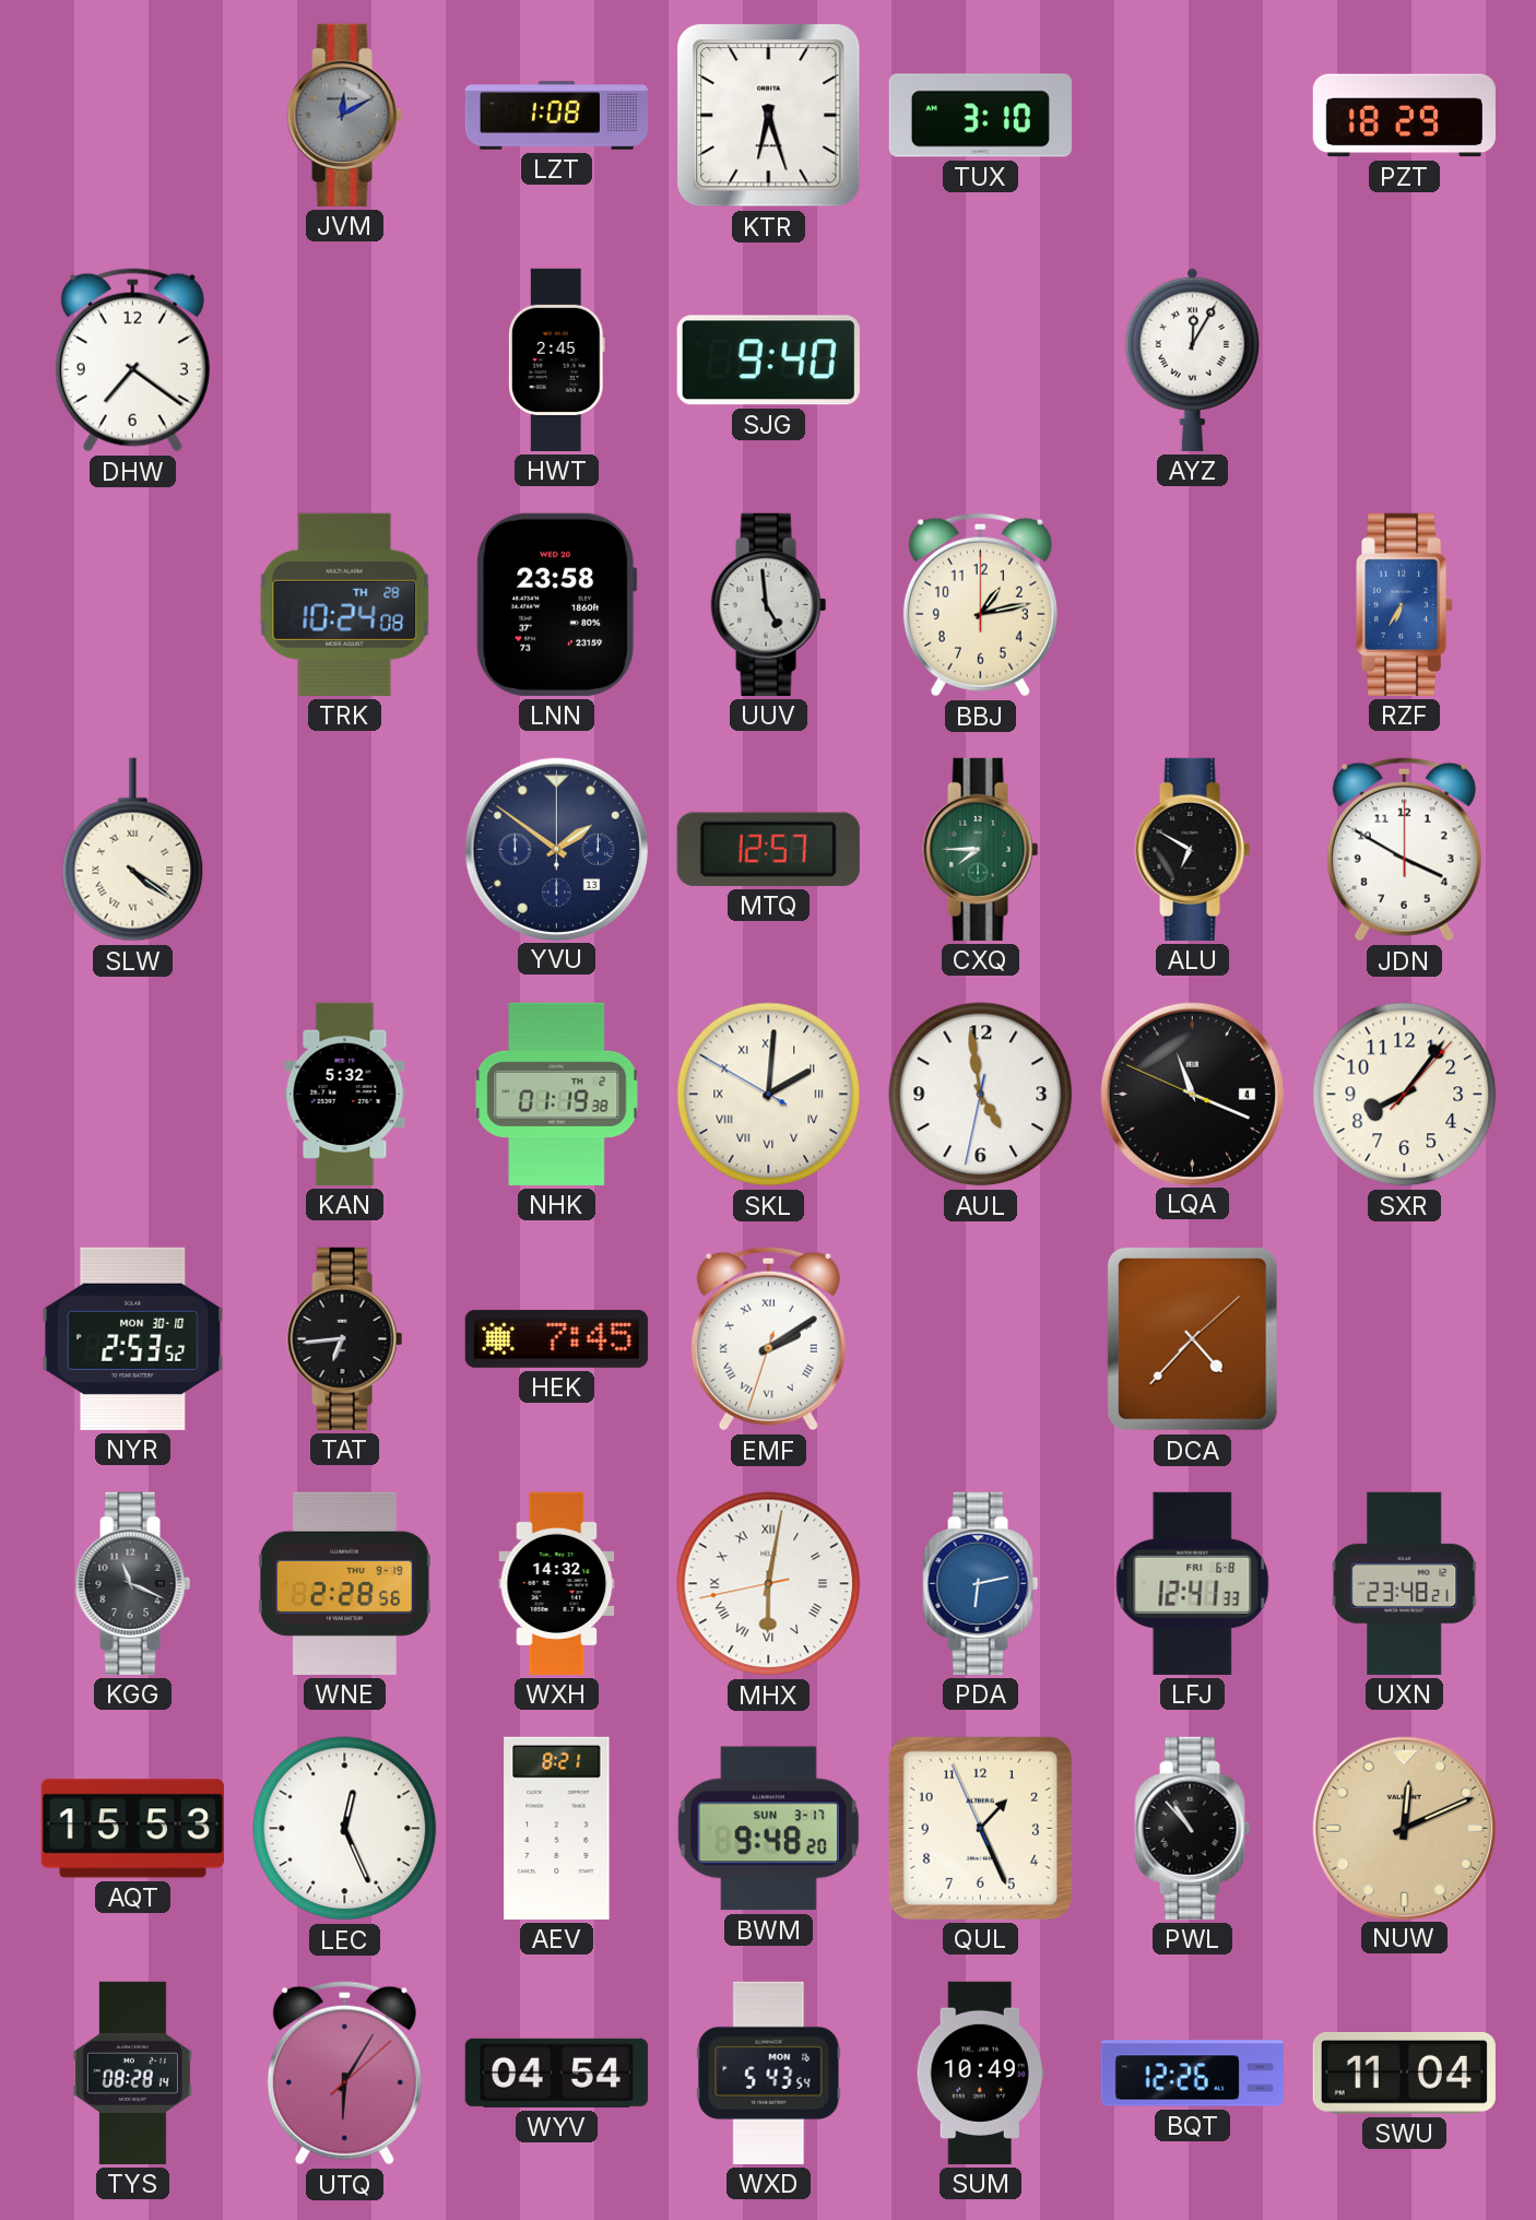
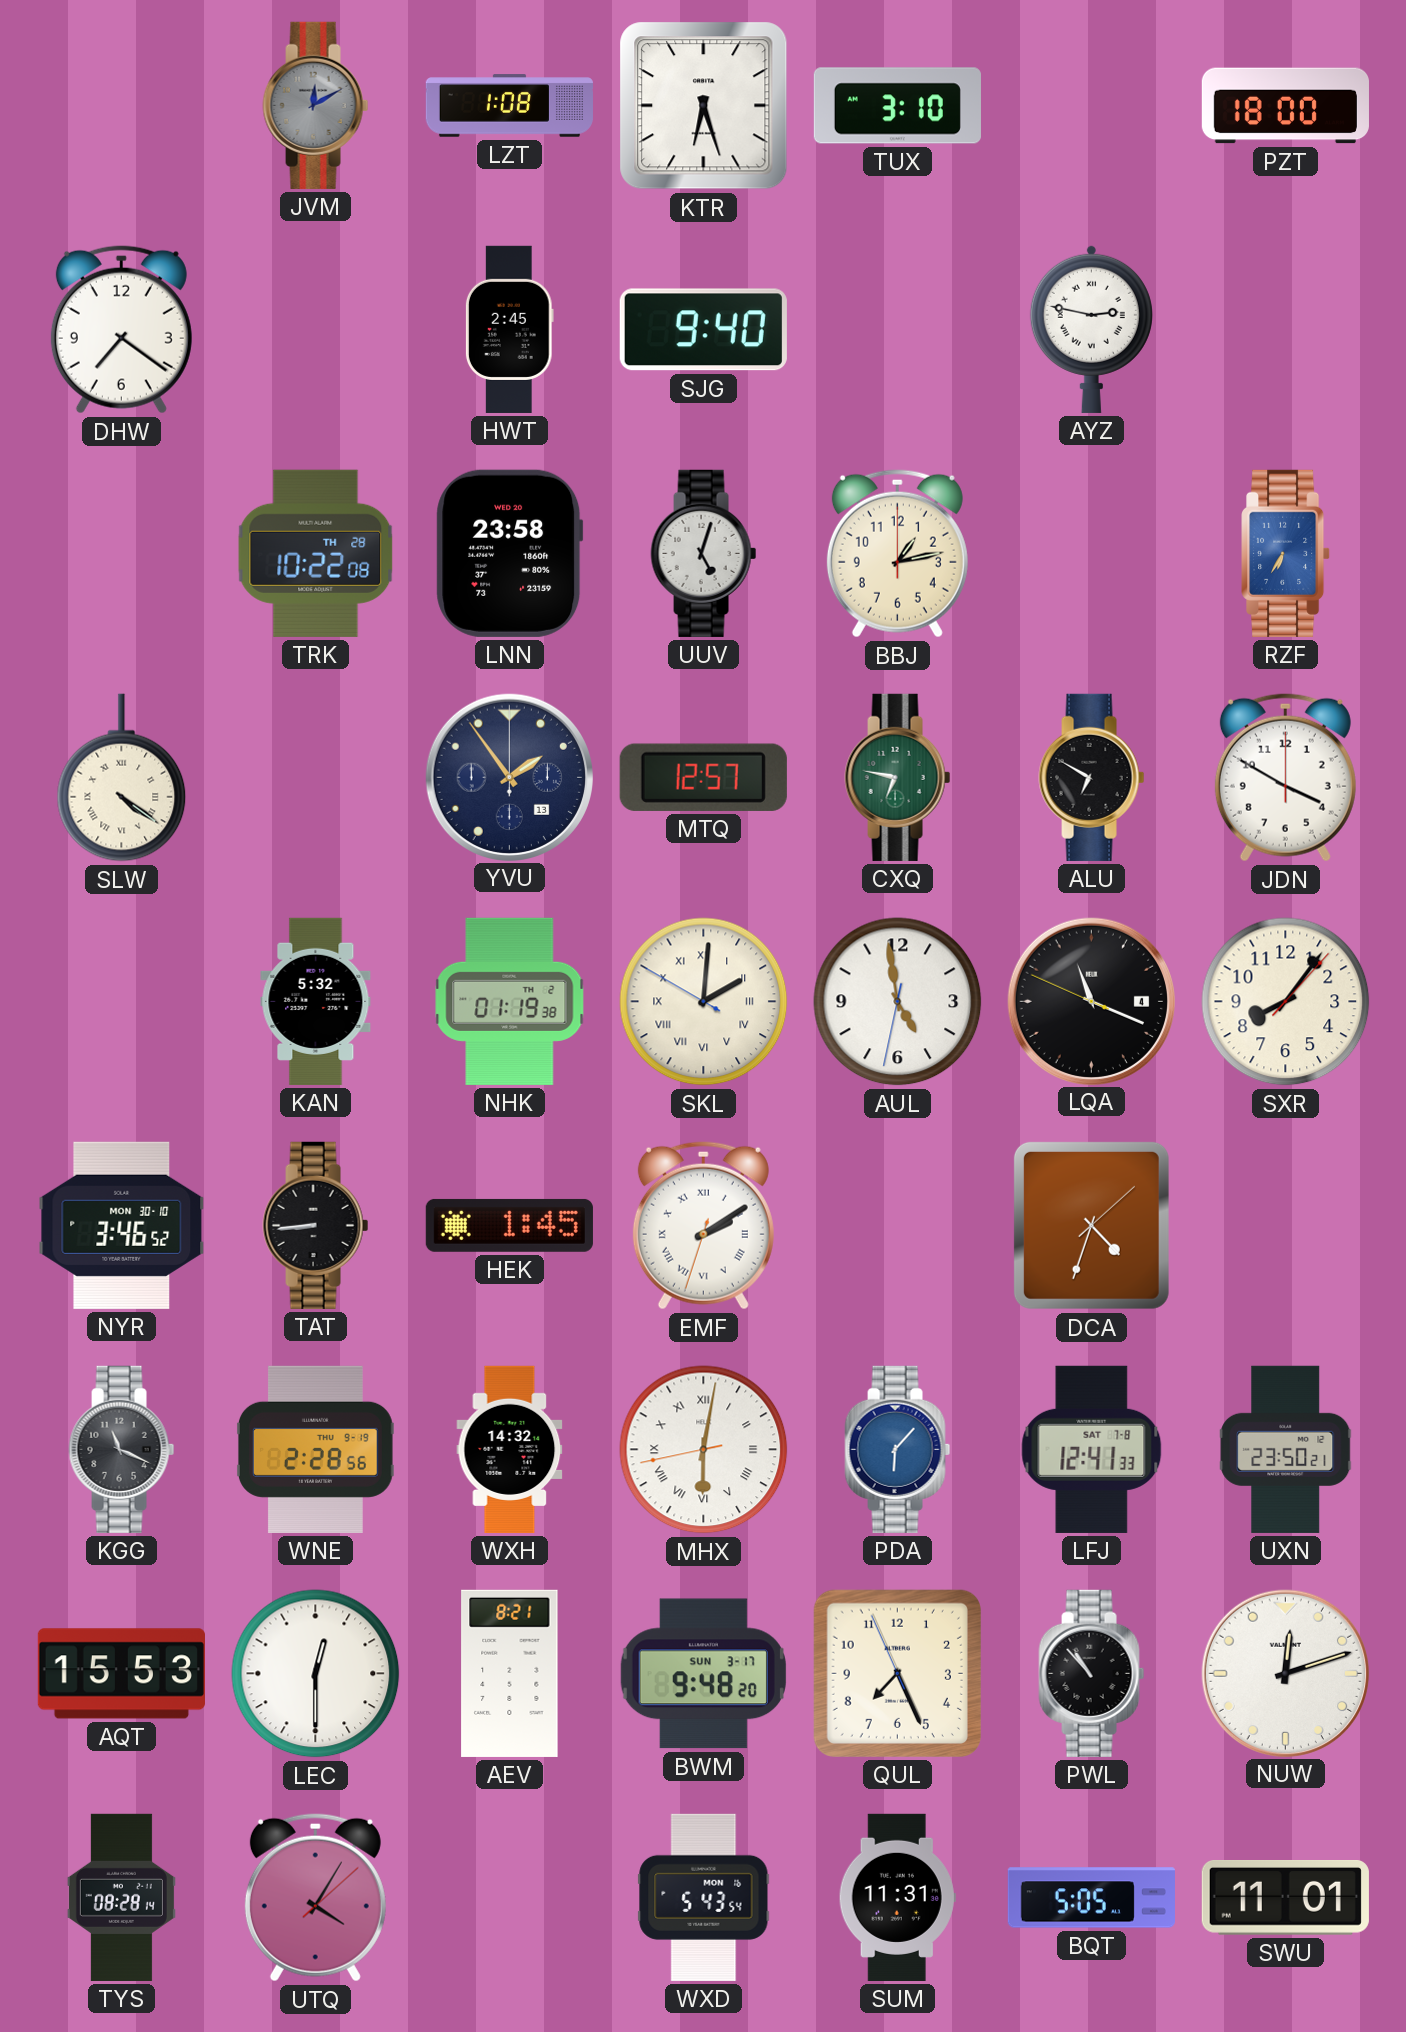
PZT: 18:29 -> 18:00
AYZ: 12:05 -> 2:47
TRK: 10:24 -> 10:22
UUV: 4:59 -> 5:03
YVU: 1:51 -> 1:54
CXQ: 7:45 -> 6:47
NYR: 2:53 -> 3:46
TAT: 6:44 -> 8:44
HEK: 7:45 -> 1:45
DCA: 4:37 -> 4:33
PDA: 6:13 -> 6:07
LFJ date: FRI 6-8 -> SAT 7-8
UXN: 23:48 -> 23:50
LEC: 12:26 -> 12:30
QUL: 1:25 -> 7:25
NUW: 12:11 -> 12:12
NUW dial: champagne -> white
UTQ: 6:05 -> 4:05
WYV: 04:54 -> none
SUM: 10:49 -> 11:31
BQT: 12:26 -> 5:05
SWU: 11:04 -> 11:01
